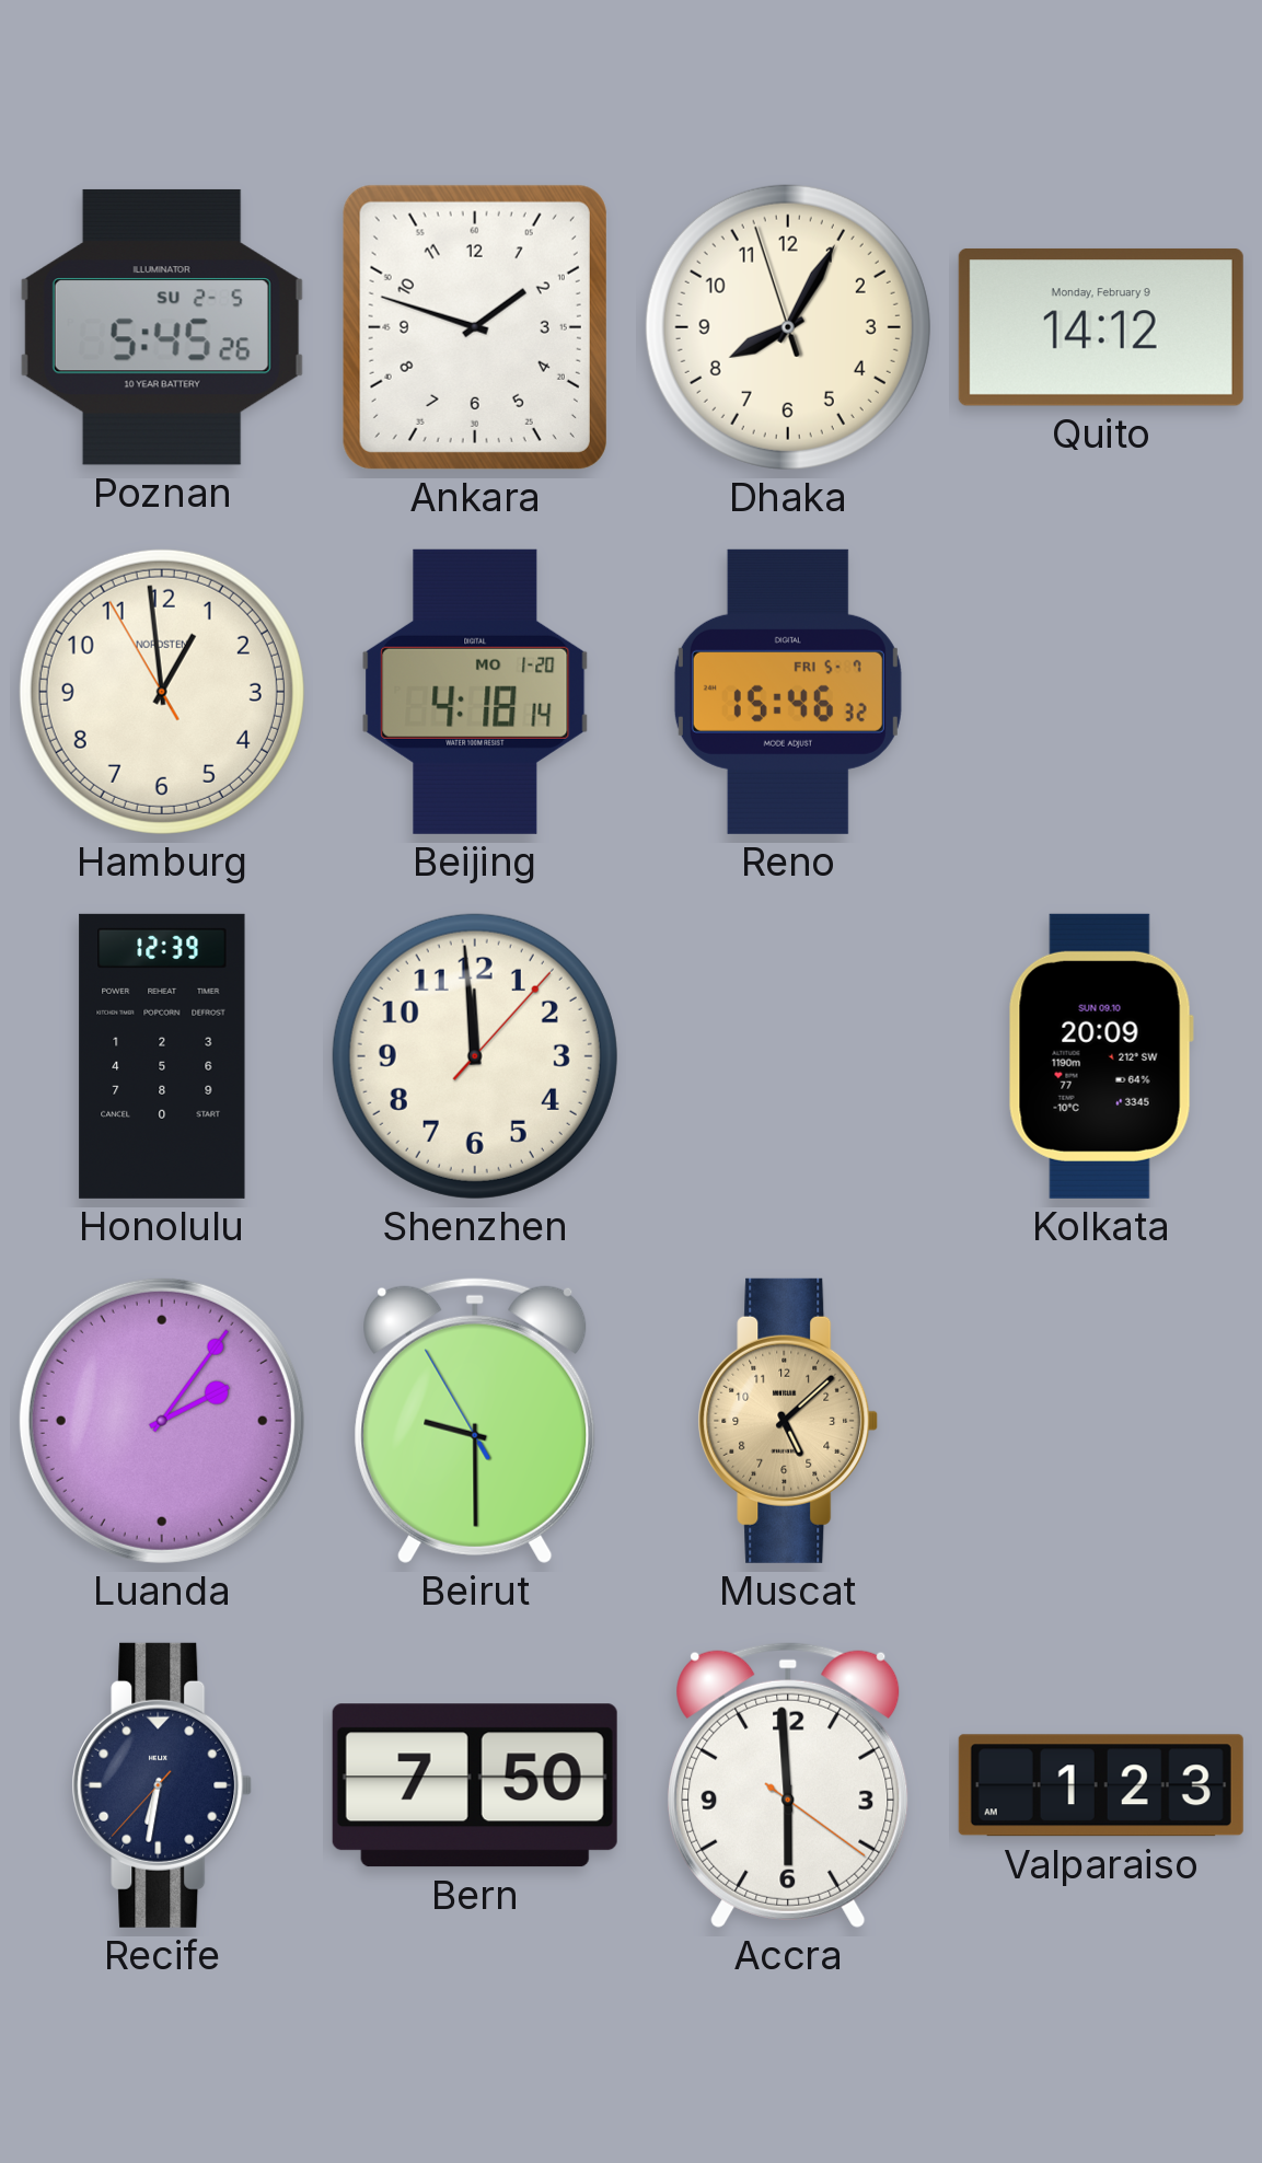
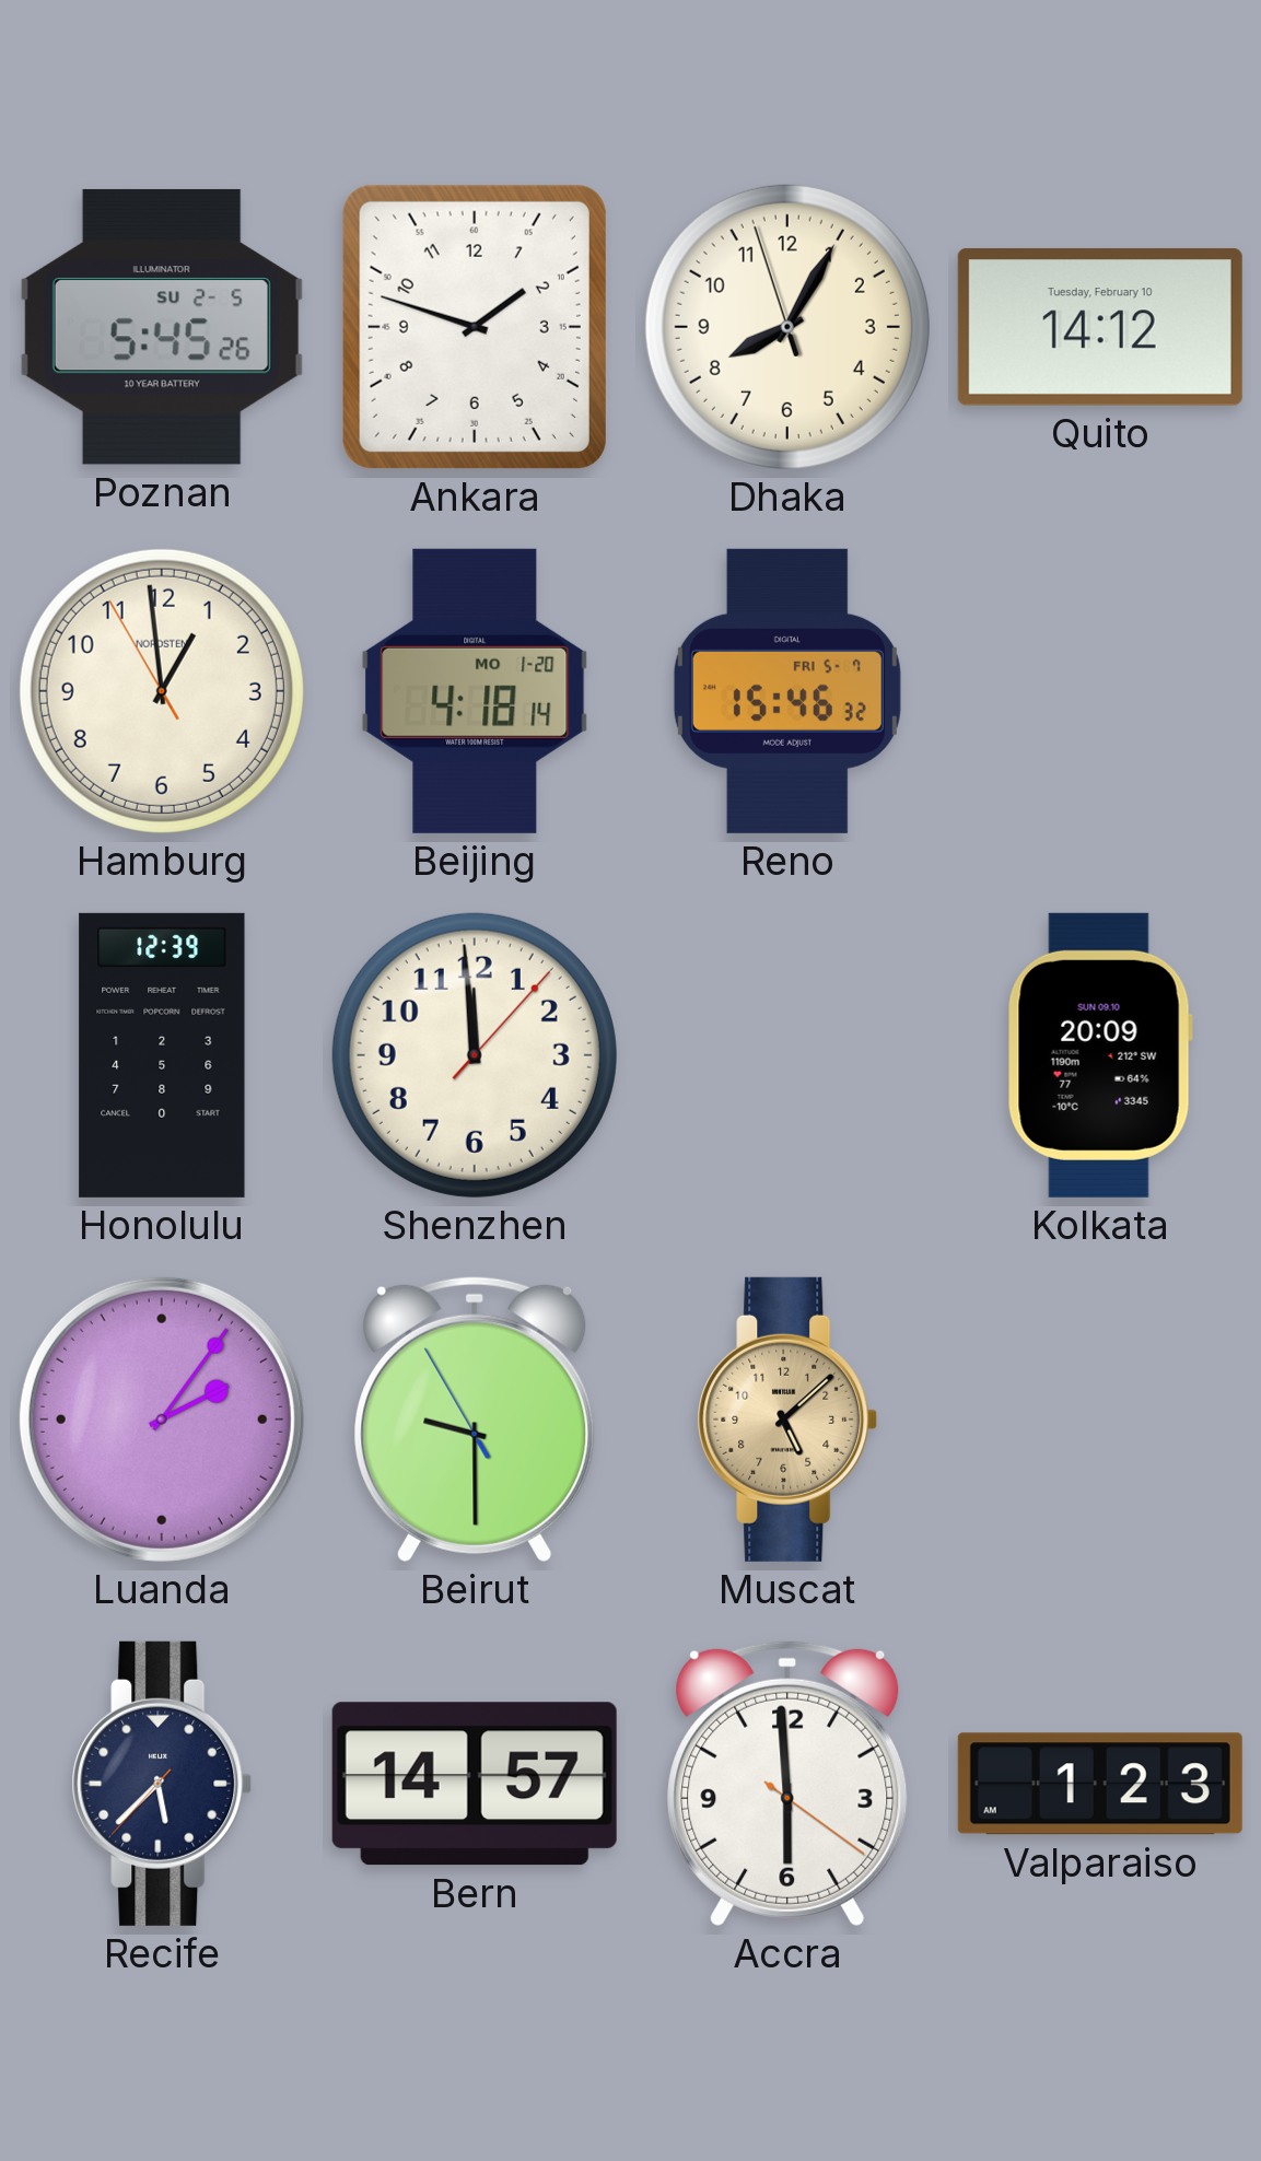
Quito date: Monday, February 9 -> Tuesday, February 10
Recife: 6:31 -> 5:37
Bern: 7:50 -> 14:57
